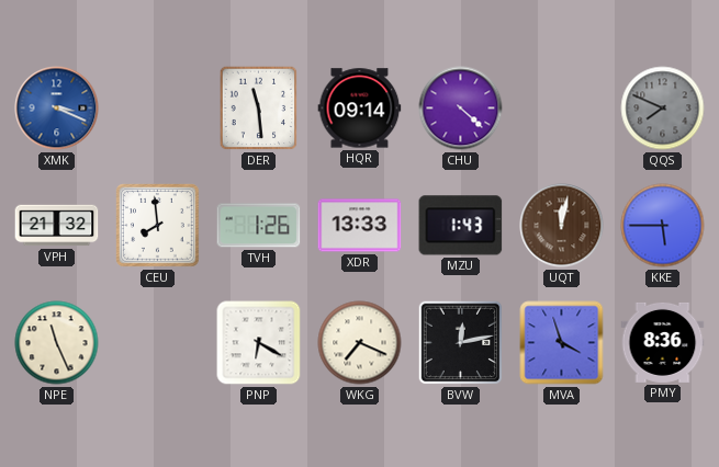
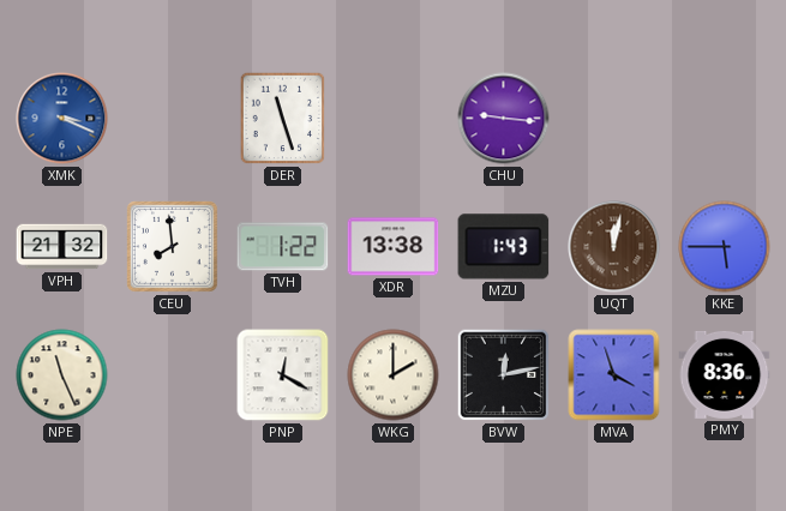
DER: 11:29 -> 11:27
HQR: 09:14 -> none
CHU: 4:22 -> 9:16
QQS: 7:49 -> none
TVH: 1:26 -> 1:22
XDR: 13:33 -> 13:38
PNP: 6:20 -> 12:20
WKG: 7:19 -> 2:00
